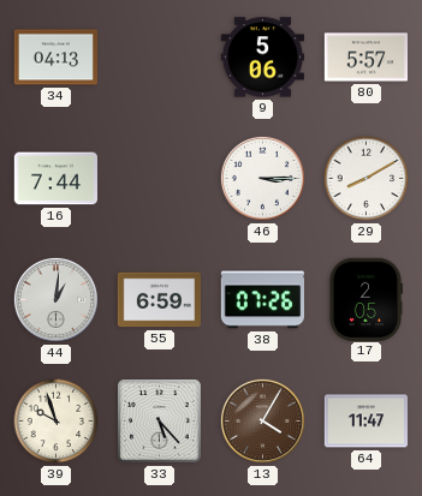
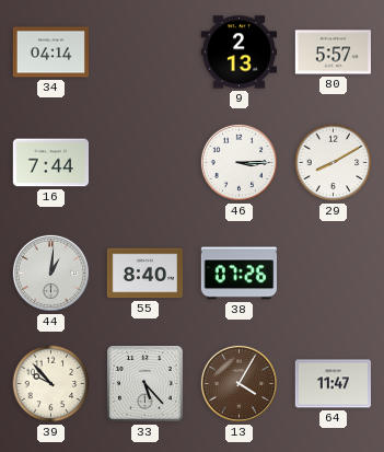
34: 04:13 -> 04:14
9: 5:06 -> 2:13
55: 6:59 -> 8:40
17: 2:05 -> none
39: 9:57 -> 9:53
